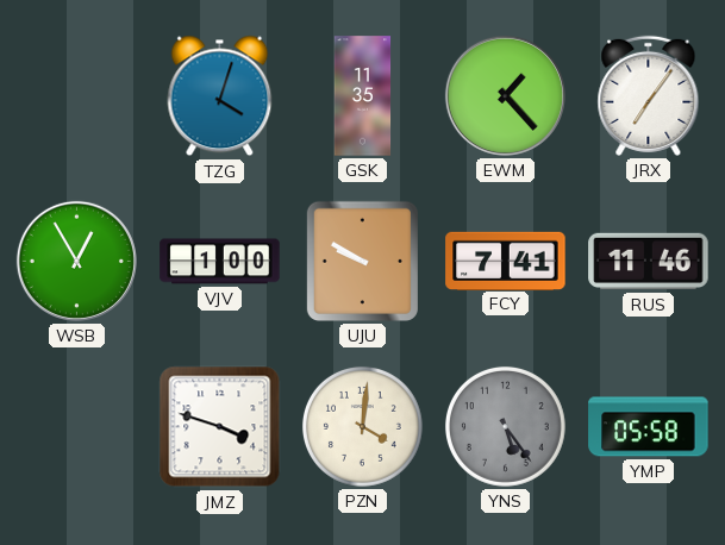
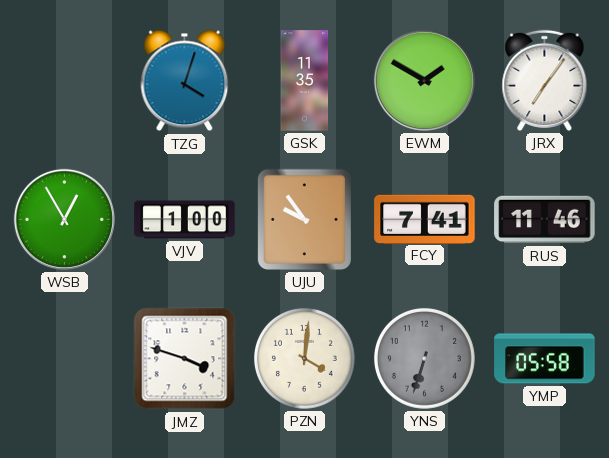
EWM: 1:23 -> 1:50
UJU: 9:50 -> 9:54
YNS: 5:24 -> 6:33
